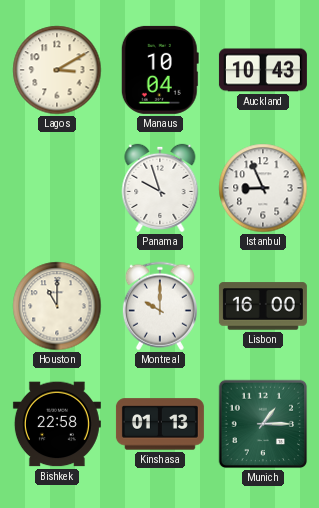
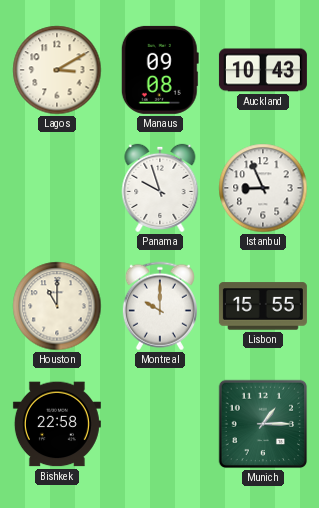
Manaus: 10:04 -> 09:08
Lisbon: 16:00 -> 15:55
Kinshasa: 01:13 -> none
